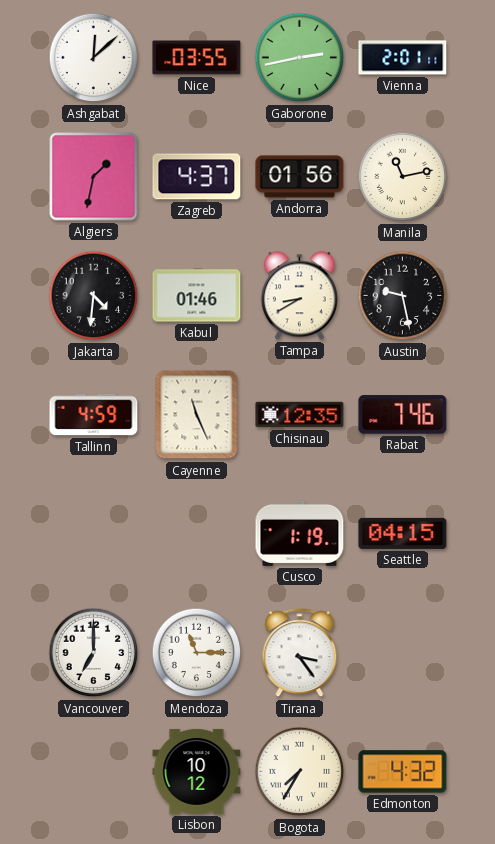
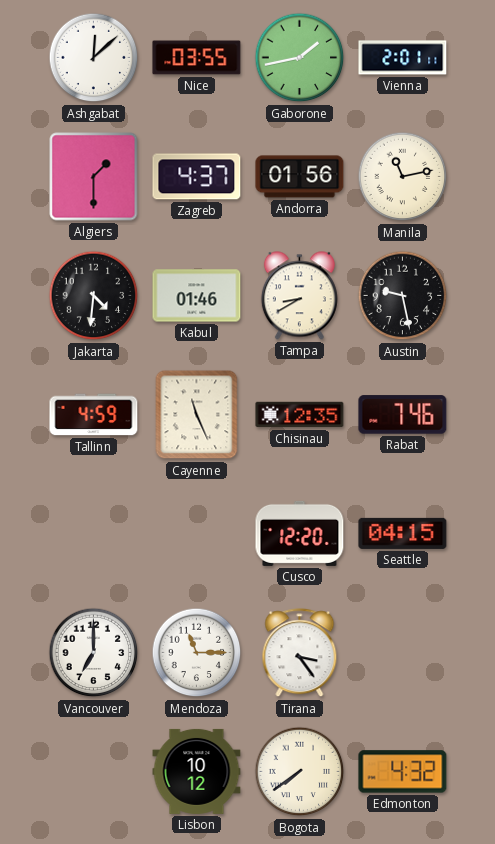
Gaborone: 2:43 -> 1:43
Algiers: 1:32 -> 1:30
Cusco: 1:19 -> 12:20
Bogota: 7:35 -> 7:39
